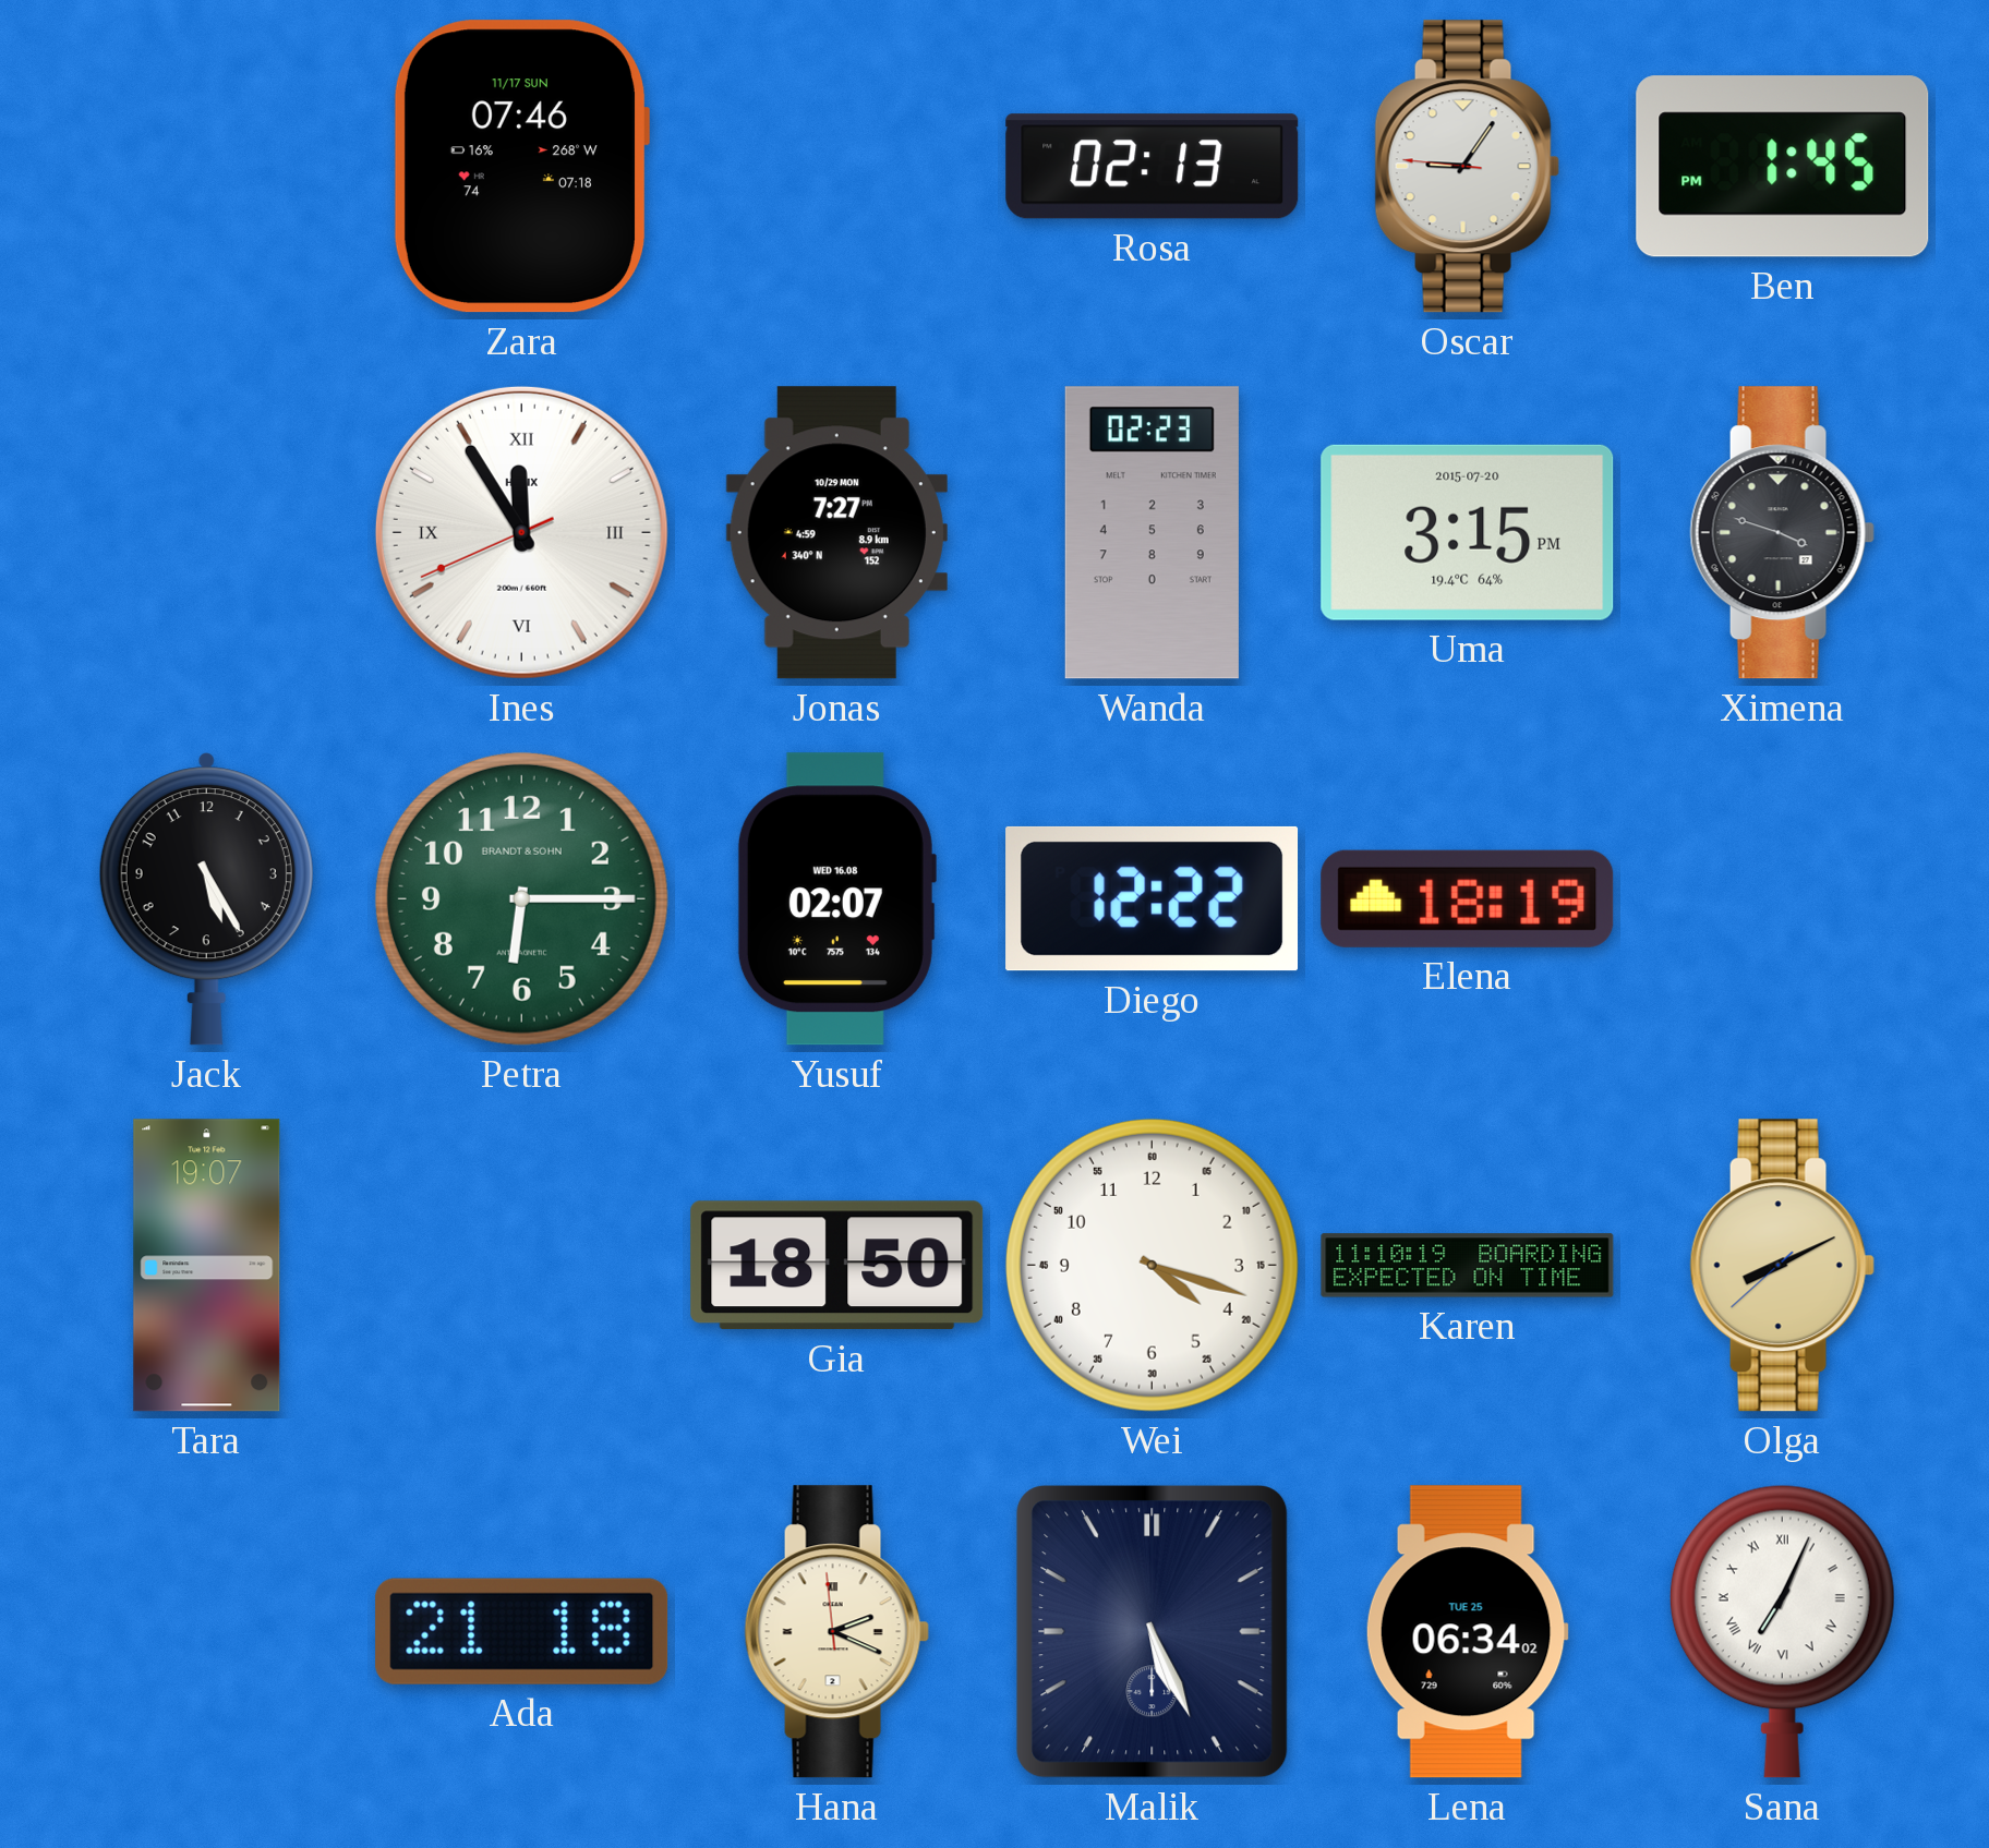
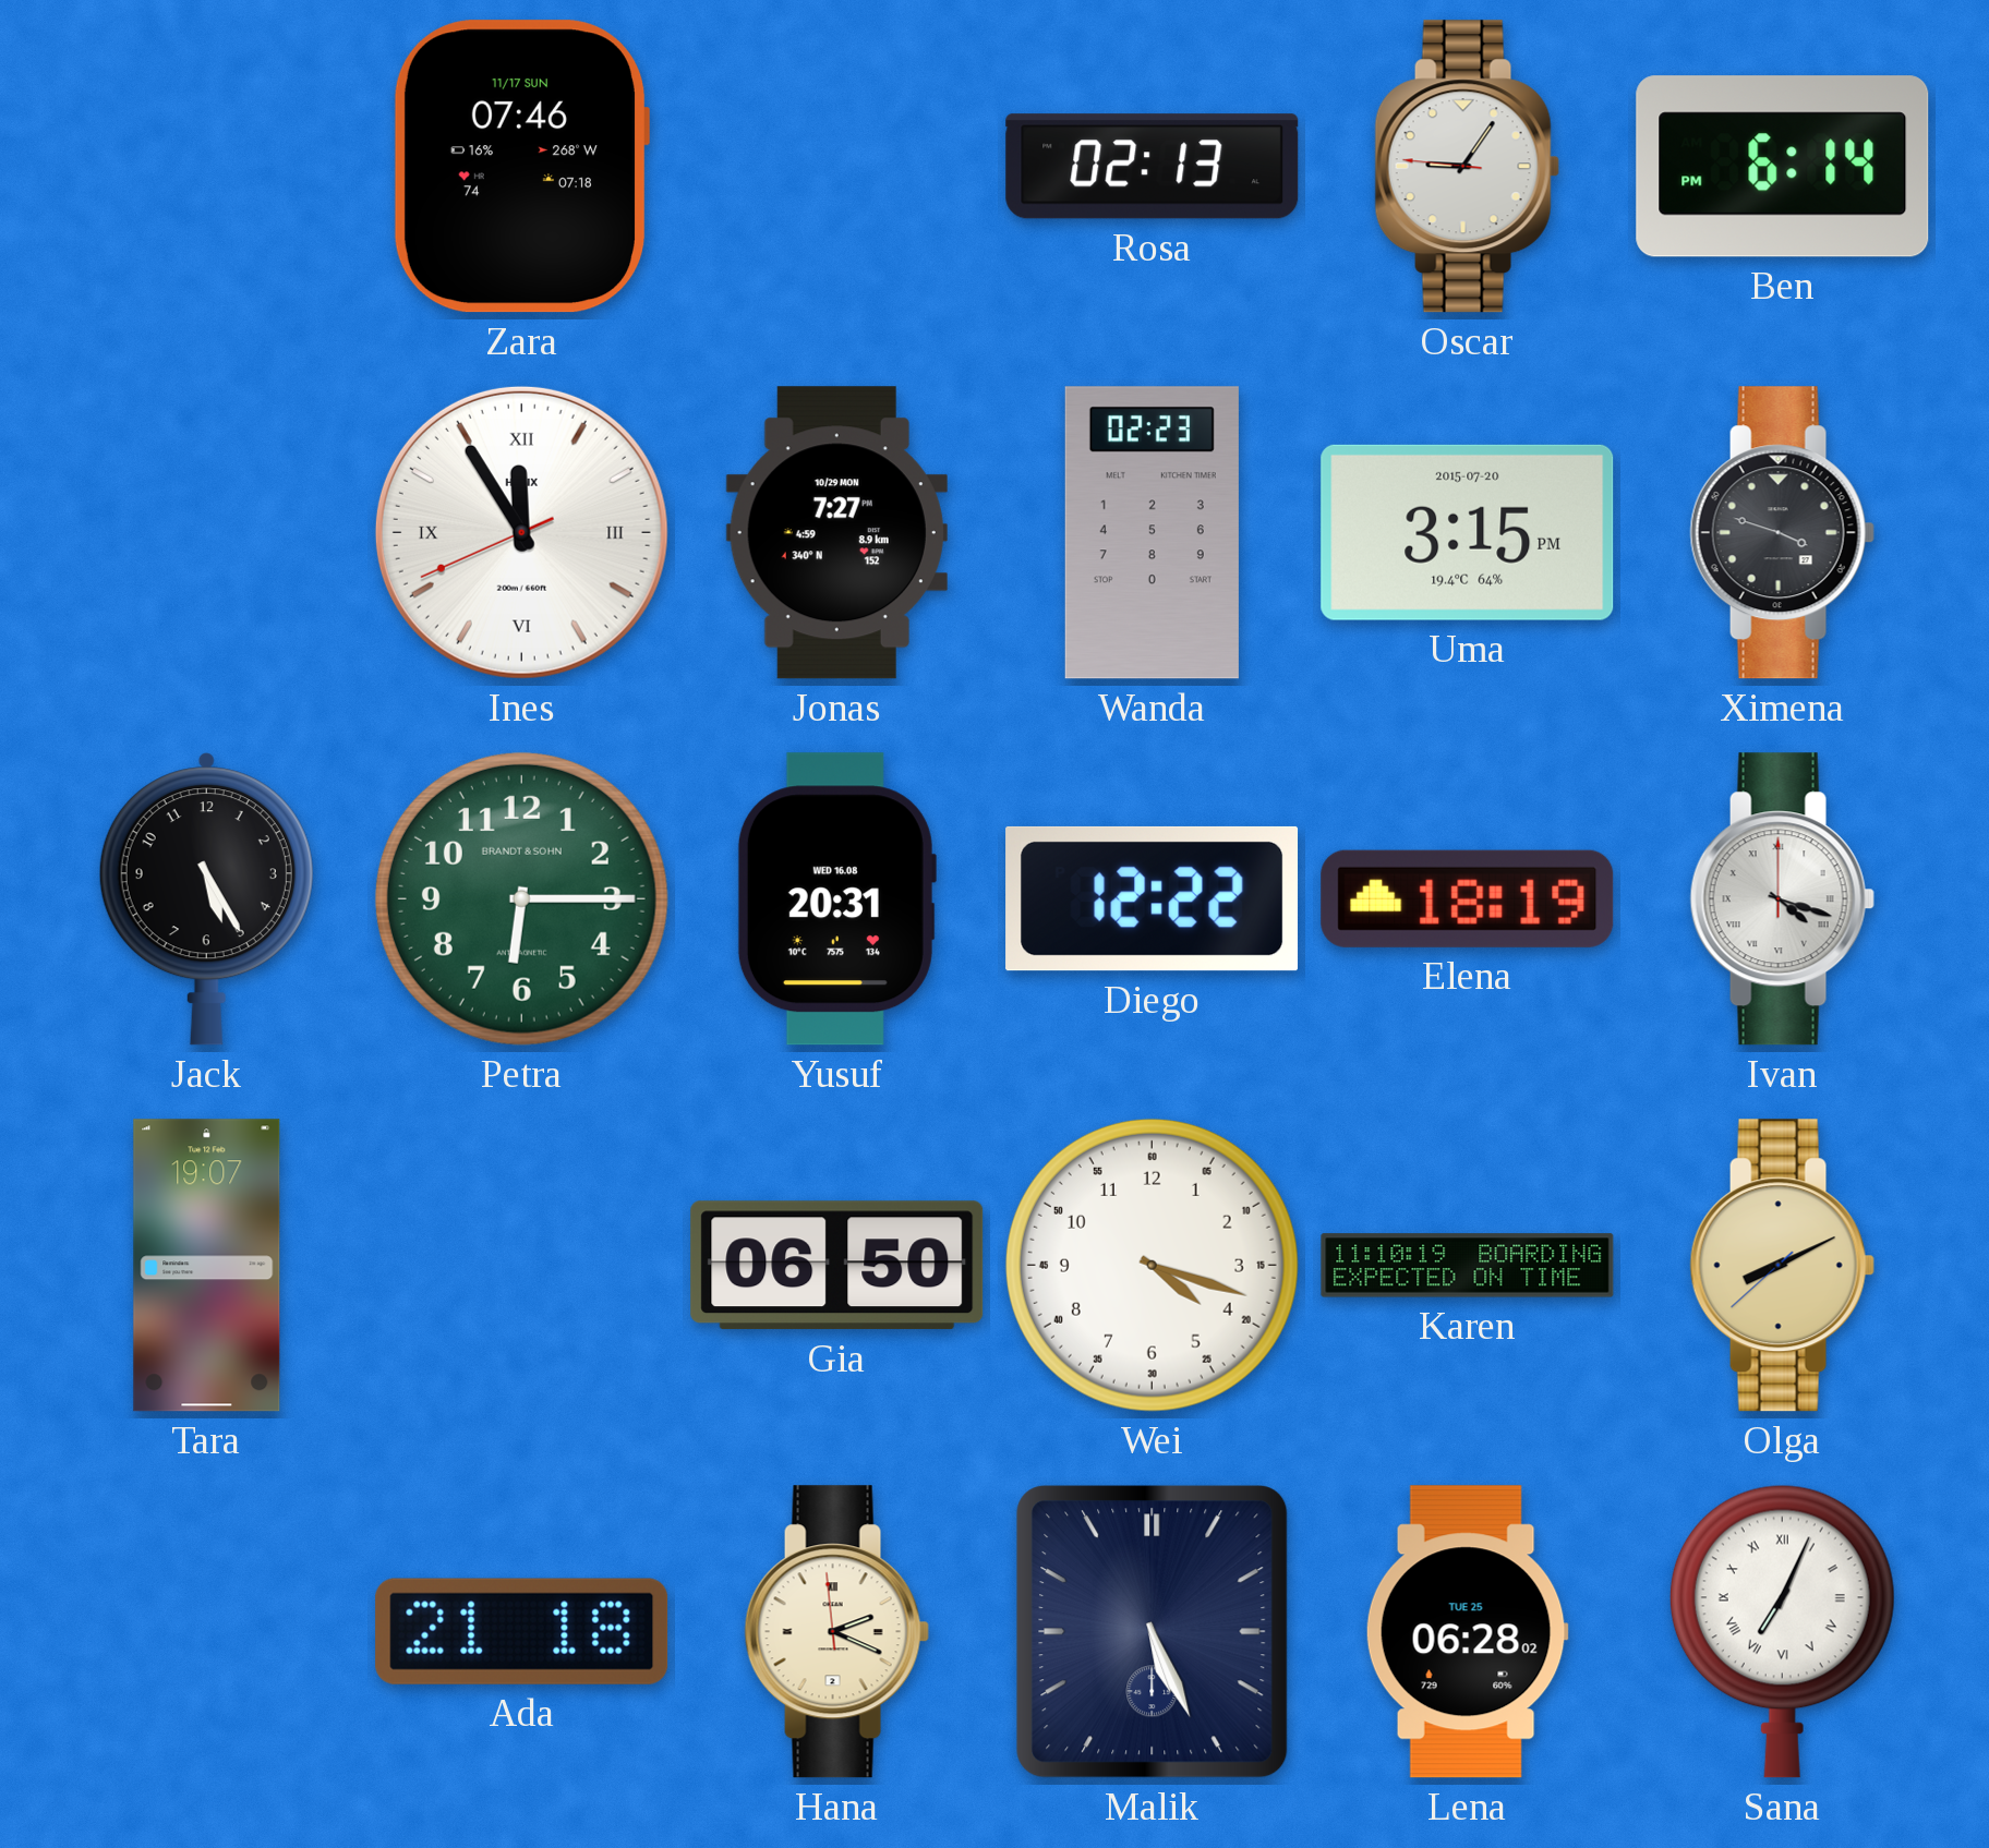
Ben: 1:45 -> 6:14
Yusuf: 02:07 -> 20:31
Ivan: none -> 4:18
Gia: 18:50 -> 06:50
Lena: 06:34 -> 06:28
